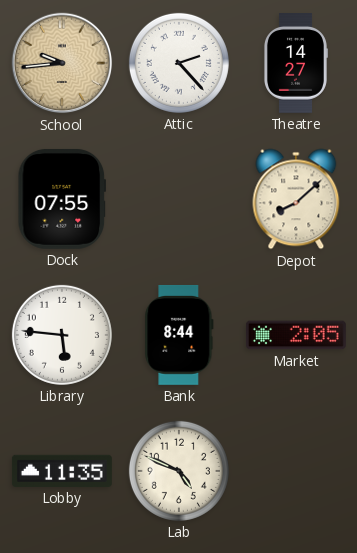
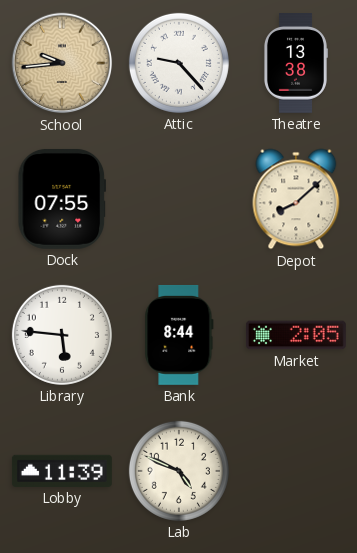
Attic: 2:23 -> 9:23
Theatre: 14:27 -> 13:38
Lobby: 11:35 -> 11:39
